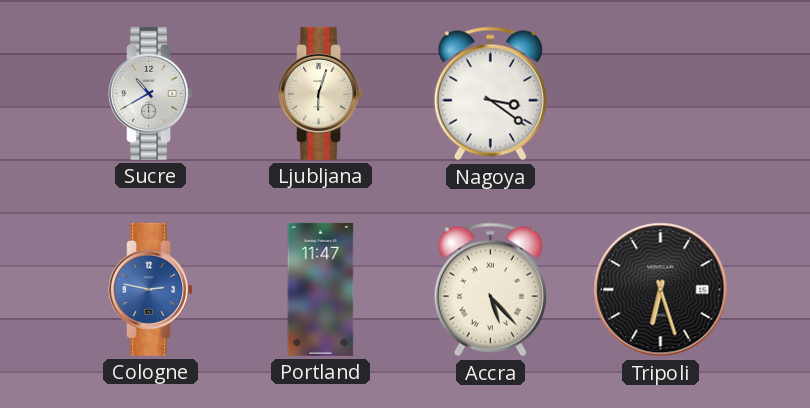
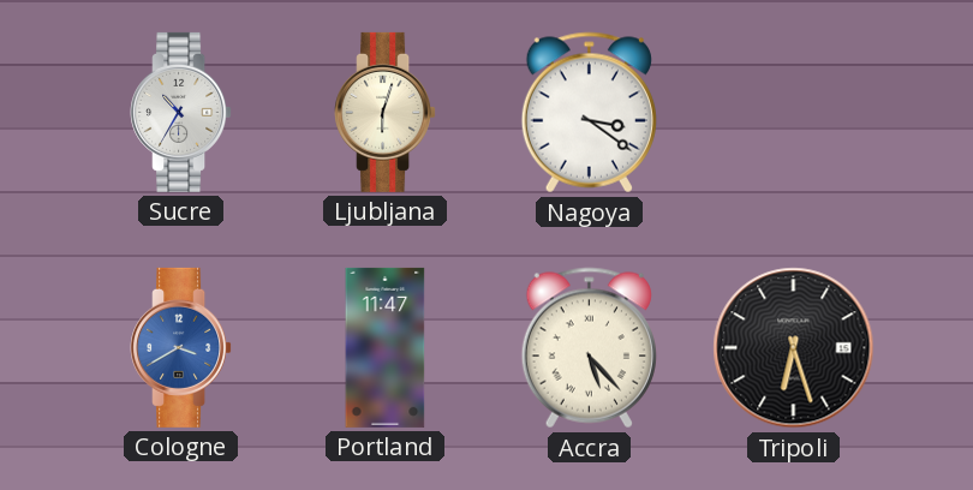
Sucre: 10:40 -> 10:35
Cologne: 2:47 -> 3:40
